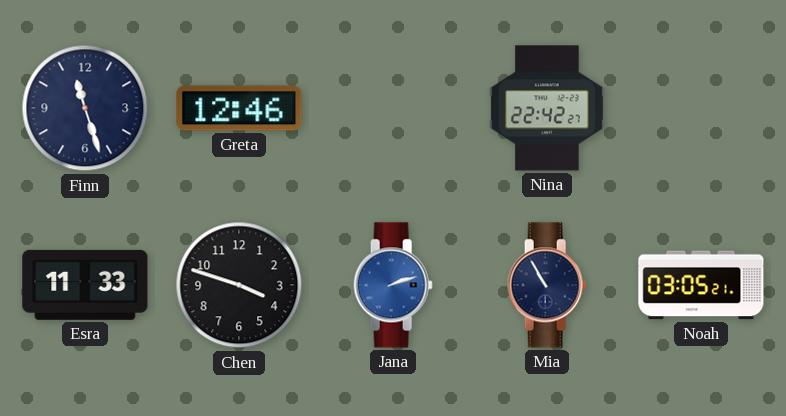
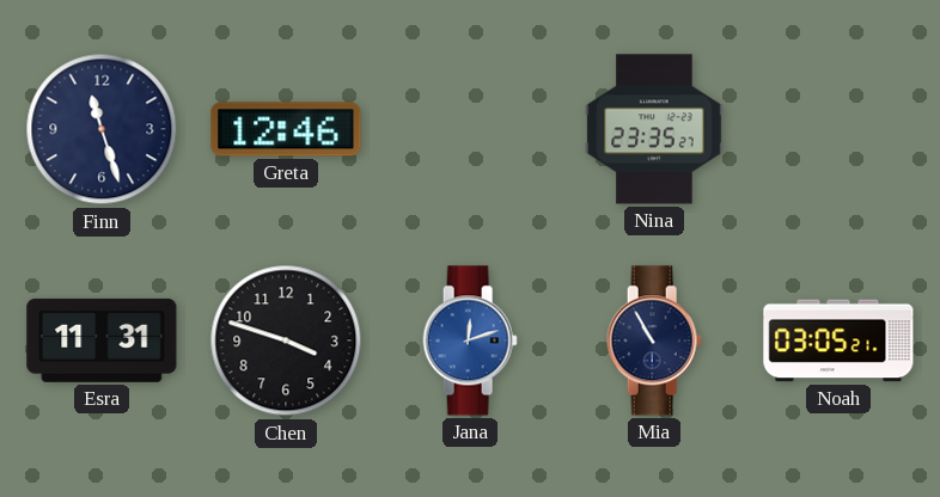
Nina: 22:42 -> 23:35
Esra: 11:33 -> 11:31
Jana: 2:12 -> 12:12
